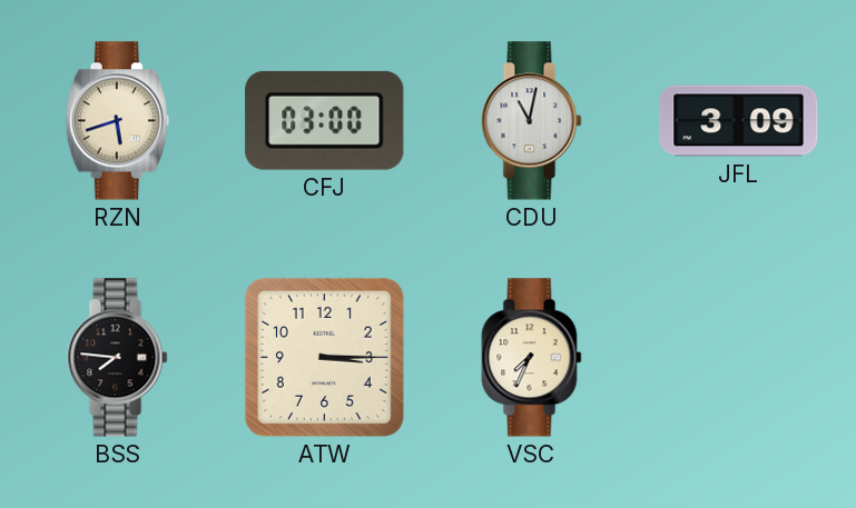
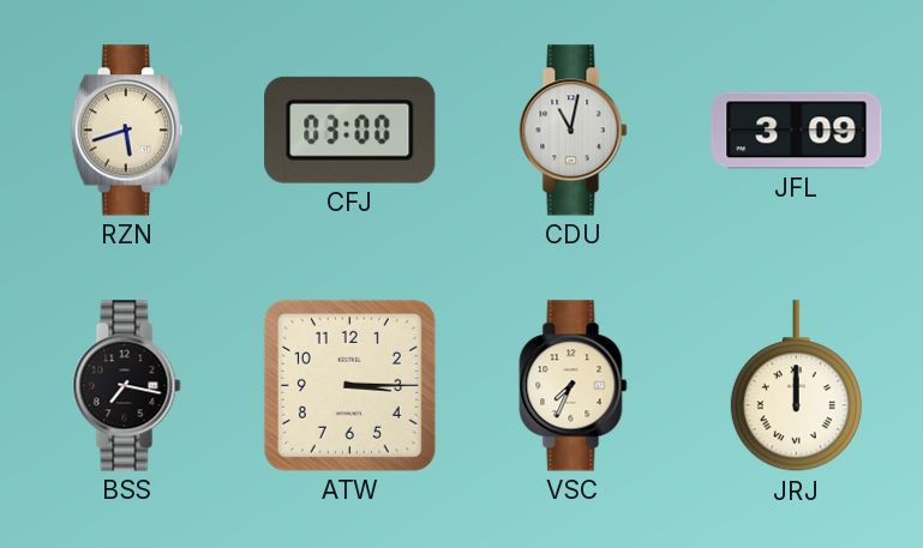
BSS: 7:46 -> 7:17
JRJ: none -> 12:00
